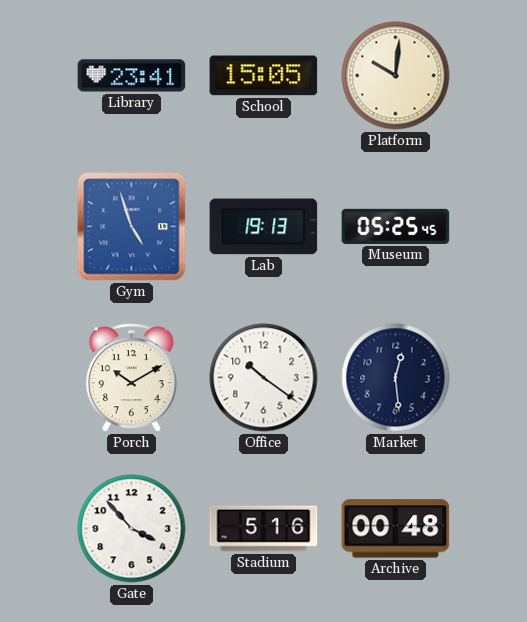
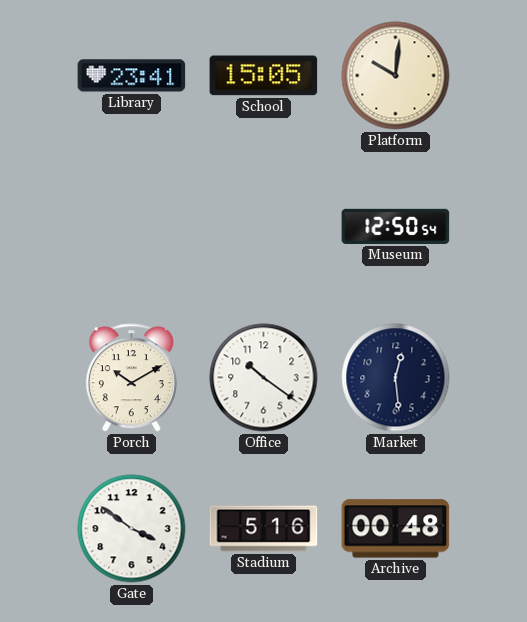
Gym: 4:57 -> none
Lab: 19:13 -> none
Museum: 05:25 -> 12:50
Gate: 3:53 -> 3:51
